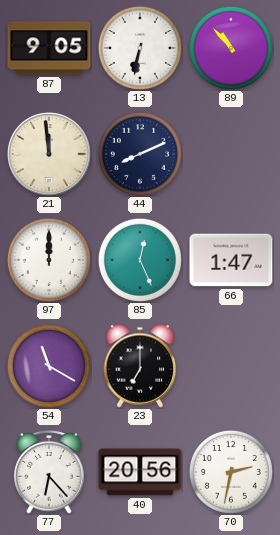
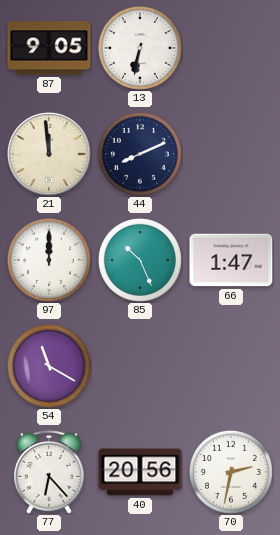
89: 10:53 -> none
85: 12:26 -> 10:26
23: 7:00 -> none
